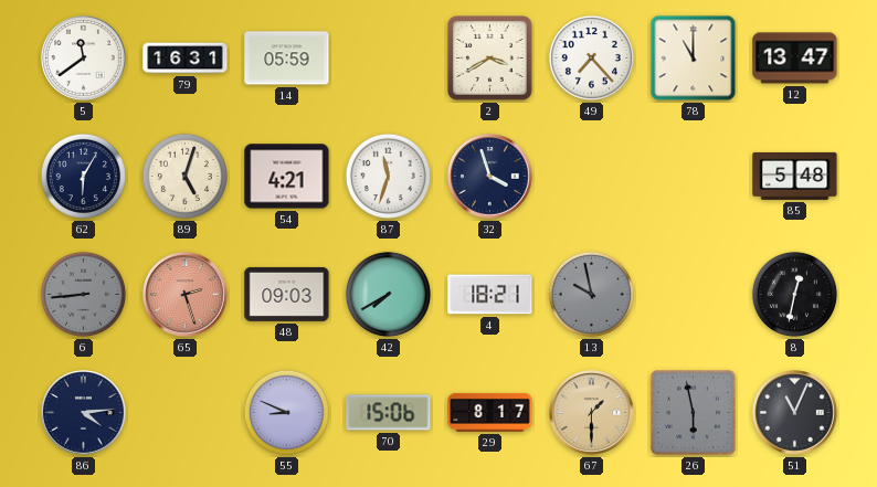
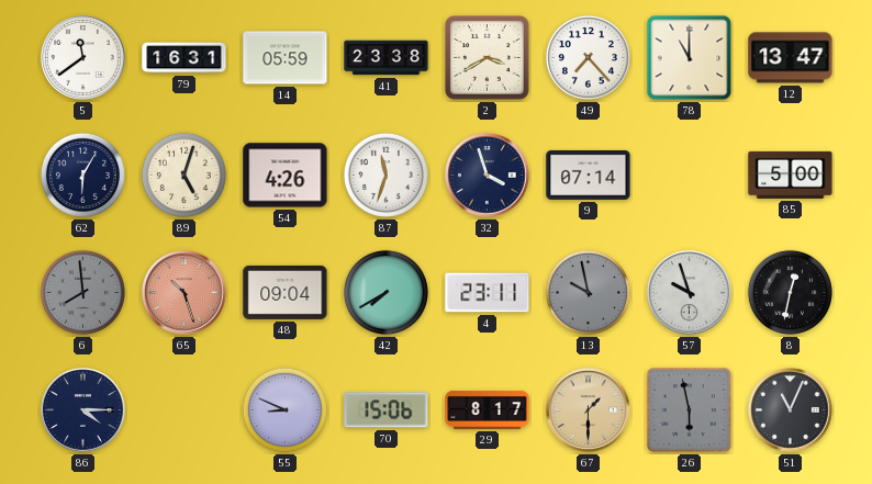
41: none -> 23:38
54: 4:21 -> 4:26
9: none -> 07:14
85: 5:48 -> 5:00
6: 8:44 -> 7:59
65: 2:27 -> 10:27
48: 09:03 -> 09:04
4: 18:21 -> 23:11
57: none -> 9:57
86: 4:14 -> 4:15
